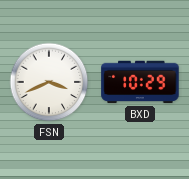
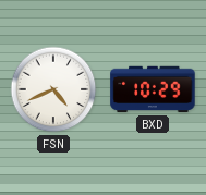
FSN: 3:41 -> 4:41
